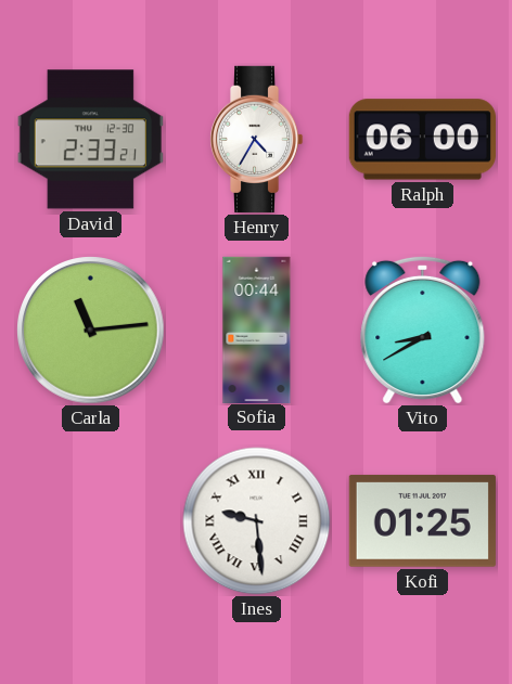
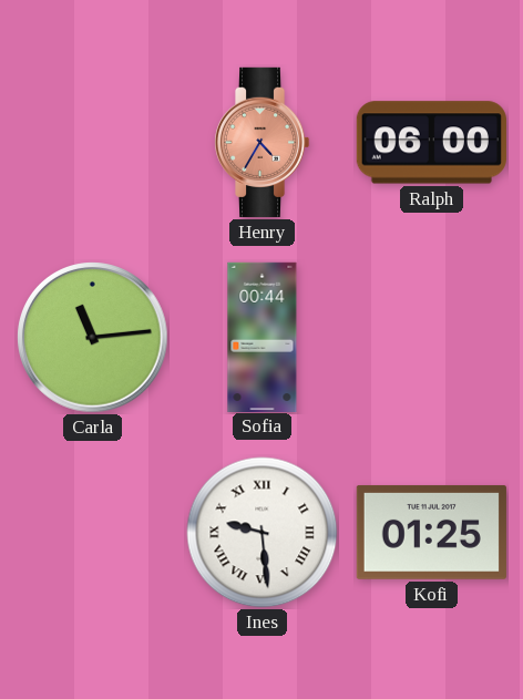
David: 2:33 -> none
Henry dial: white -> salmon
Vito: 8:40 -> none
